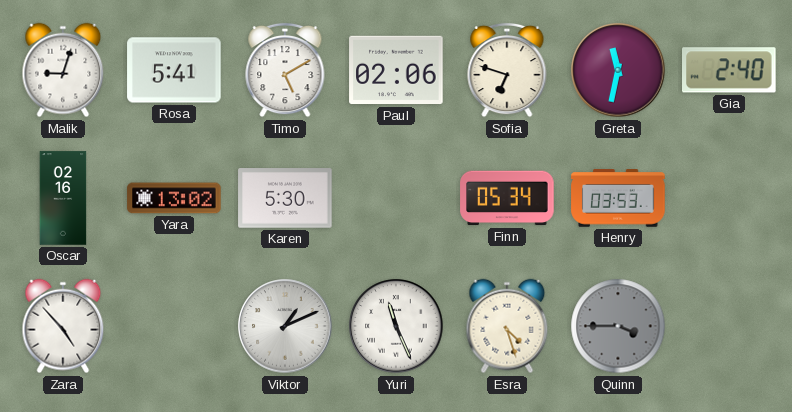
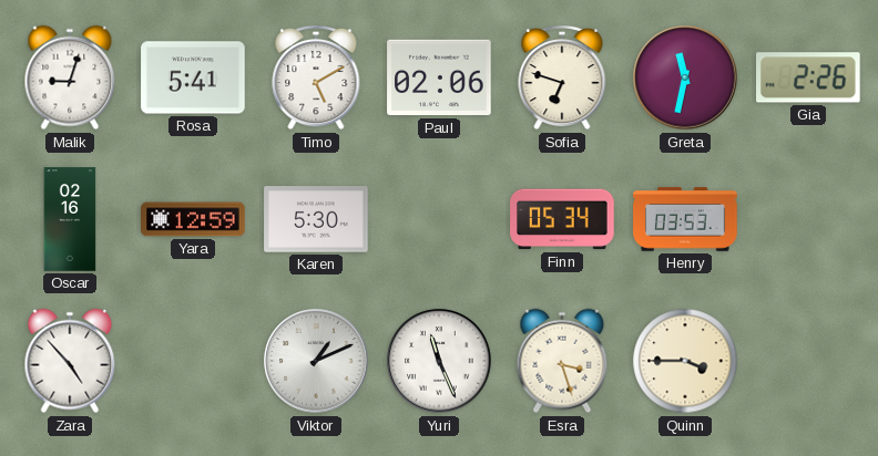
Gia: 2:40 -> 2:26
Yara: 13:02 -> 12:59
Esra: 4:27 -> 3:27
Quinn dial: grey -> cream
